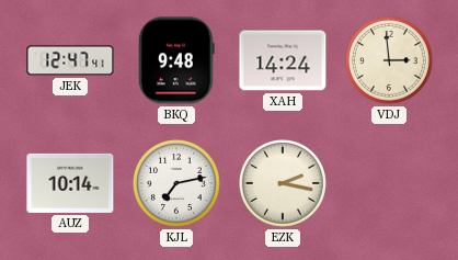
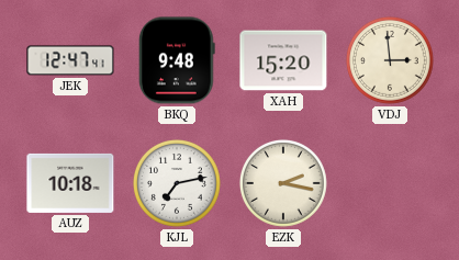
XAH: 14:24 -> 15:20
AUZ: 10:14 -> 10:18
